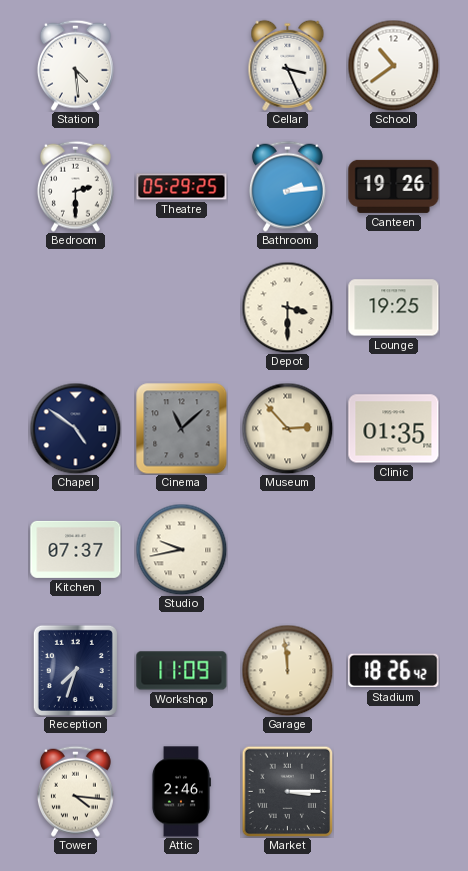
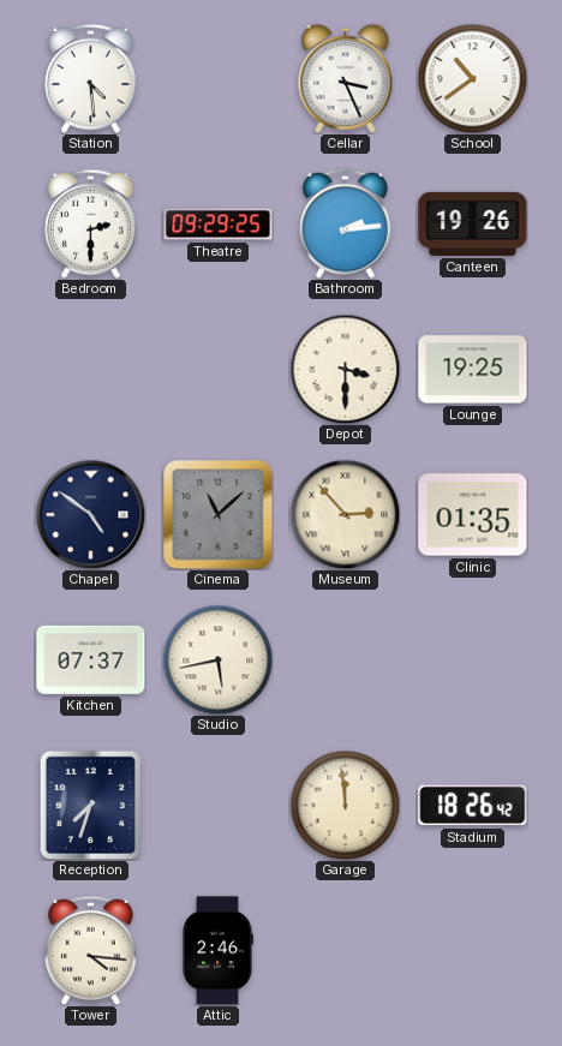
Theatre: 05:29 -> 09:29
Studio: 9:43 -> 5:43
Workshop: 11:09 -> none
Market: 3:15 -> none
